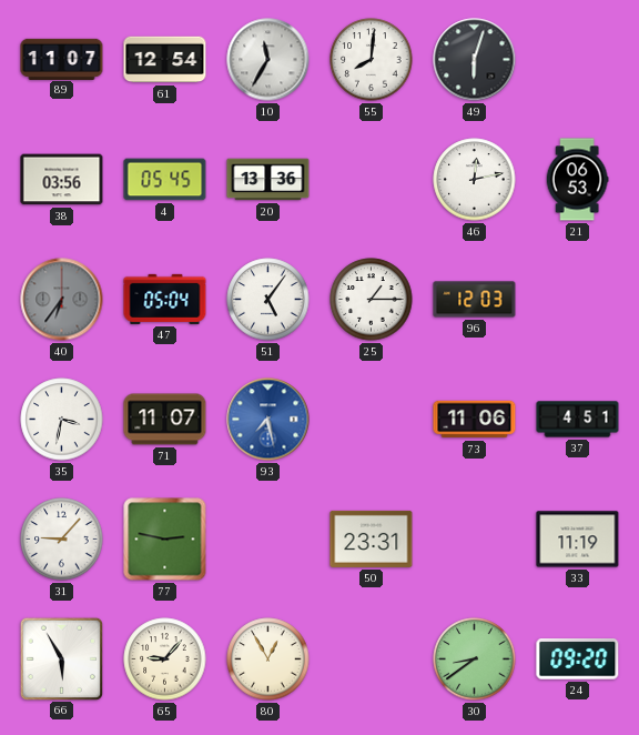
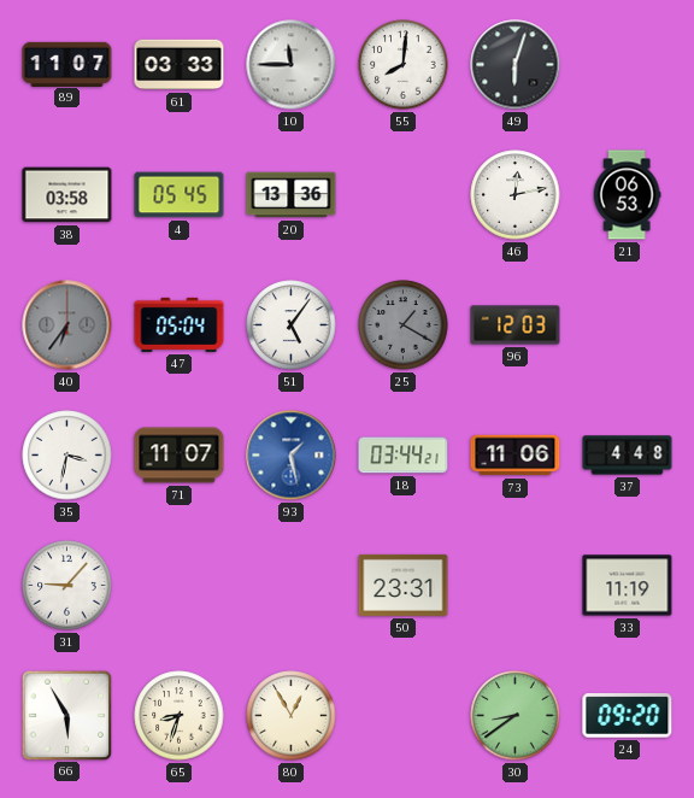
61: 12:54 -> 03:33
10: 11:35 -> 11:45
38: 03:56 -> 03:58
25: 1:15 -> 1:20
25 dial: white -> grey
93: 7:28 -> 1:28
18: none -> 03:44
37: 4:51 -> 4:48
77: 2:47 -> none
65: 9:07 -> 8:33
